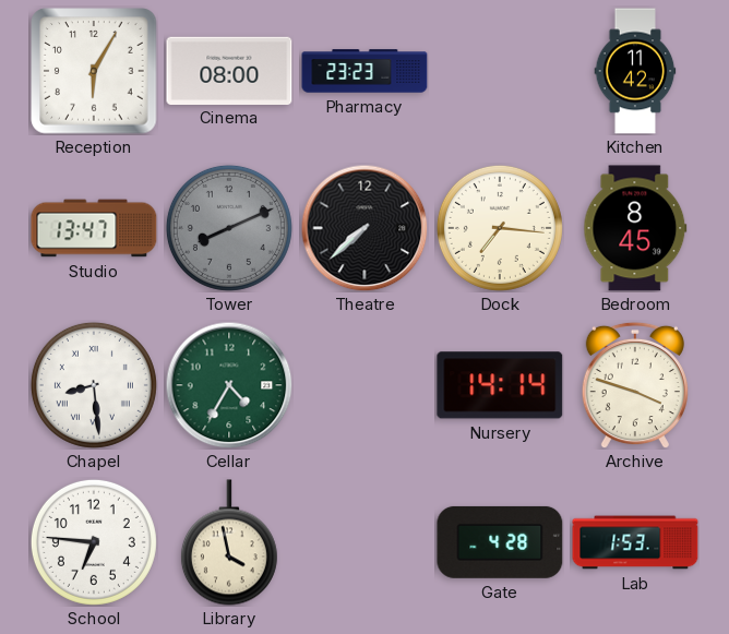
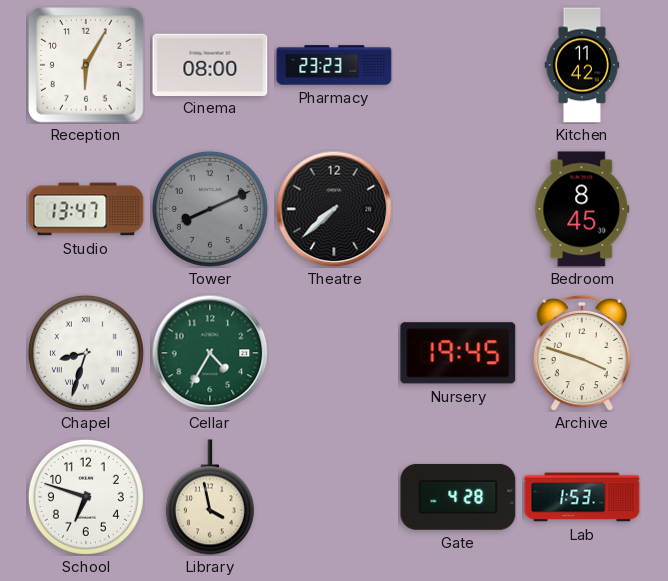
Dock: 7:16 -> none
Chapel: 8:29 -> 8:33
Nursery: 14:14 -> 19:45
School: 6:46 -> 6:48
